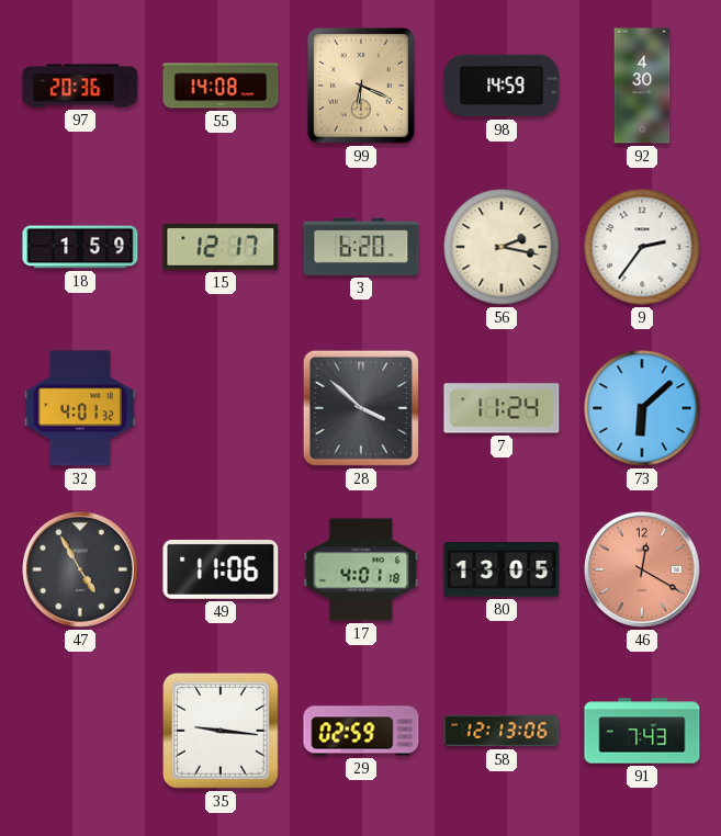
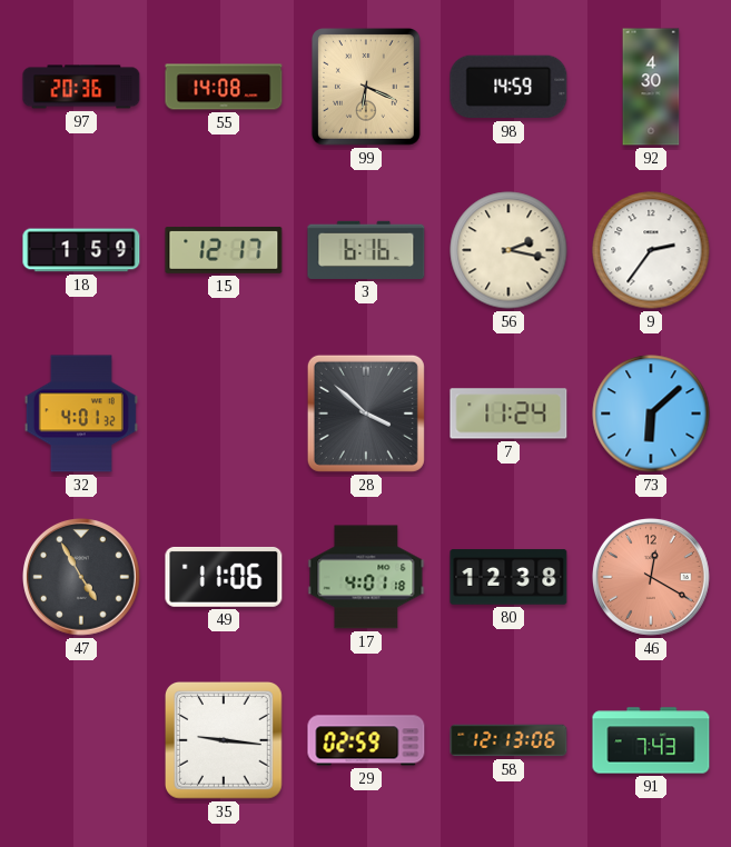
3: 6:20 -> 6:16
80: 13:05 -> 12:38
